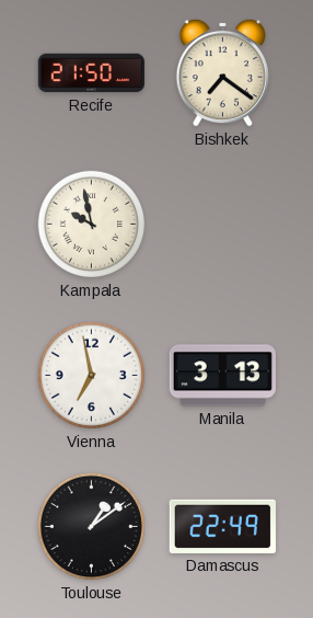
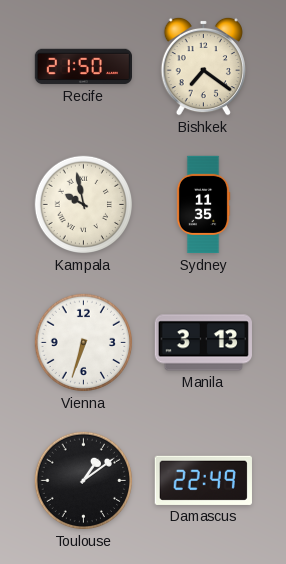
Sydney: none -> 11:35
Vienna: 6:58 -> 6:33
